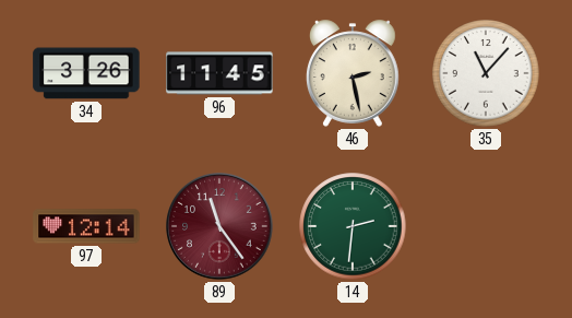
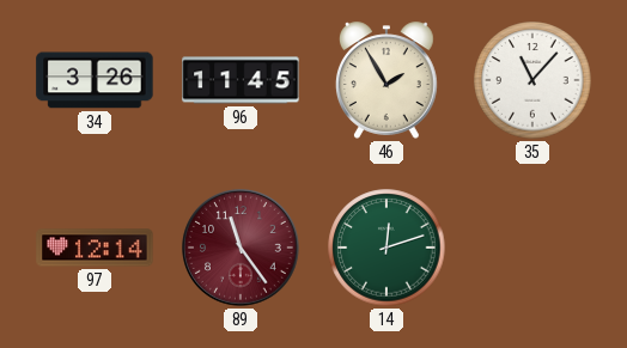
46: 2:28 -> 1:55
14: 2:31 -> 12:12
